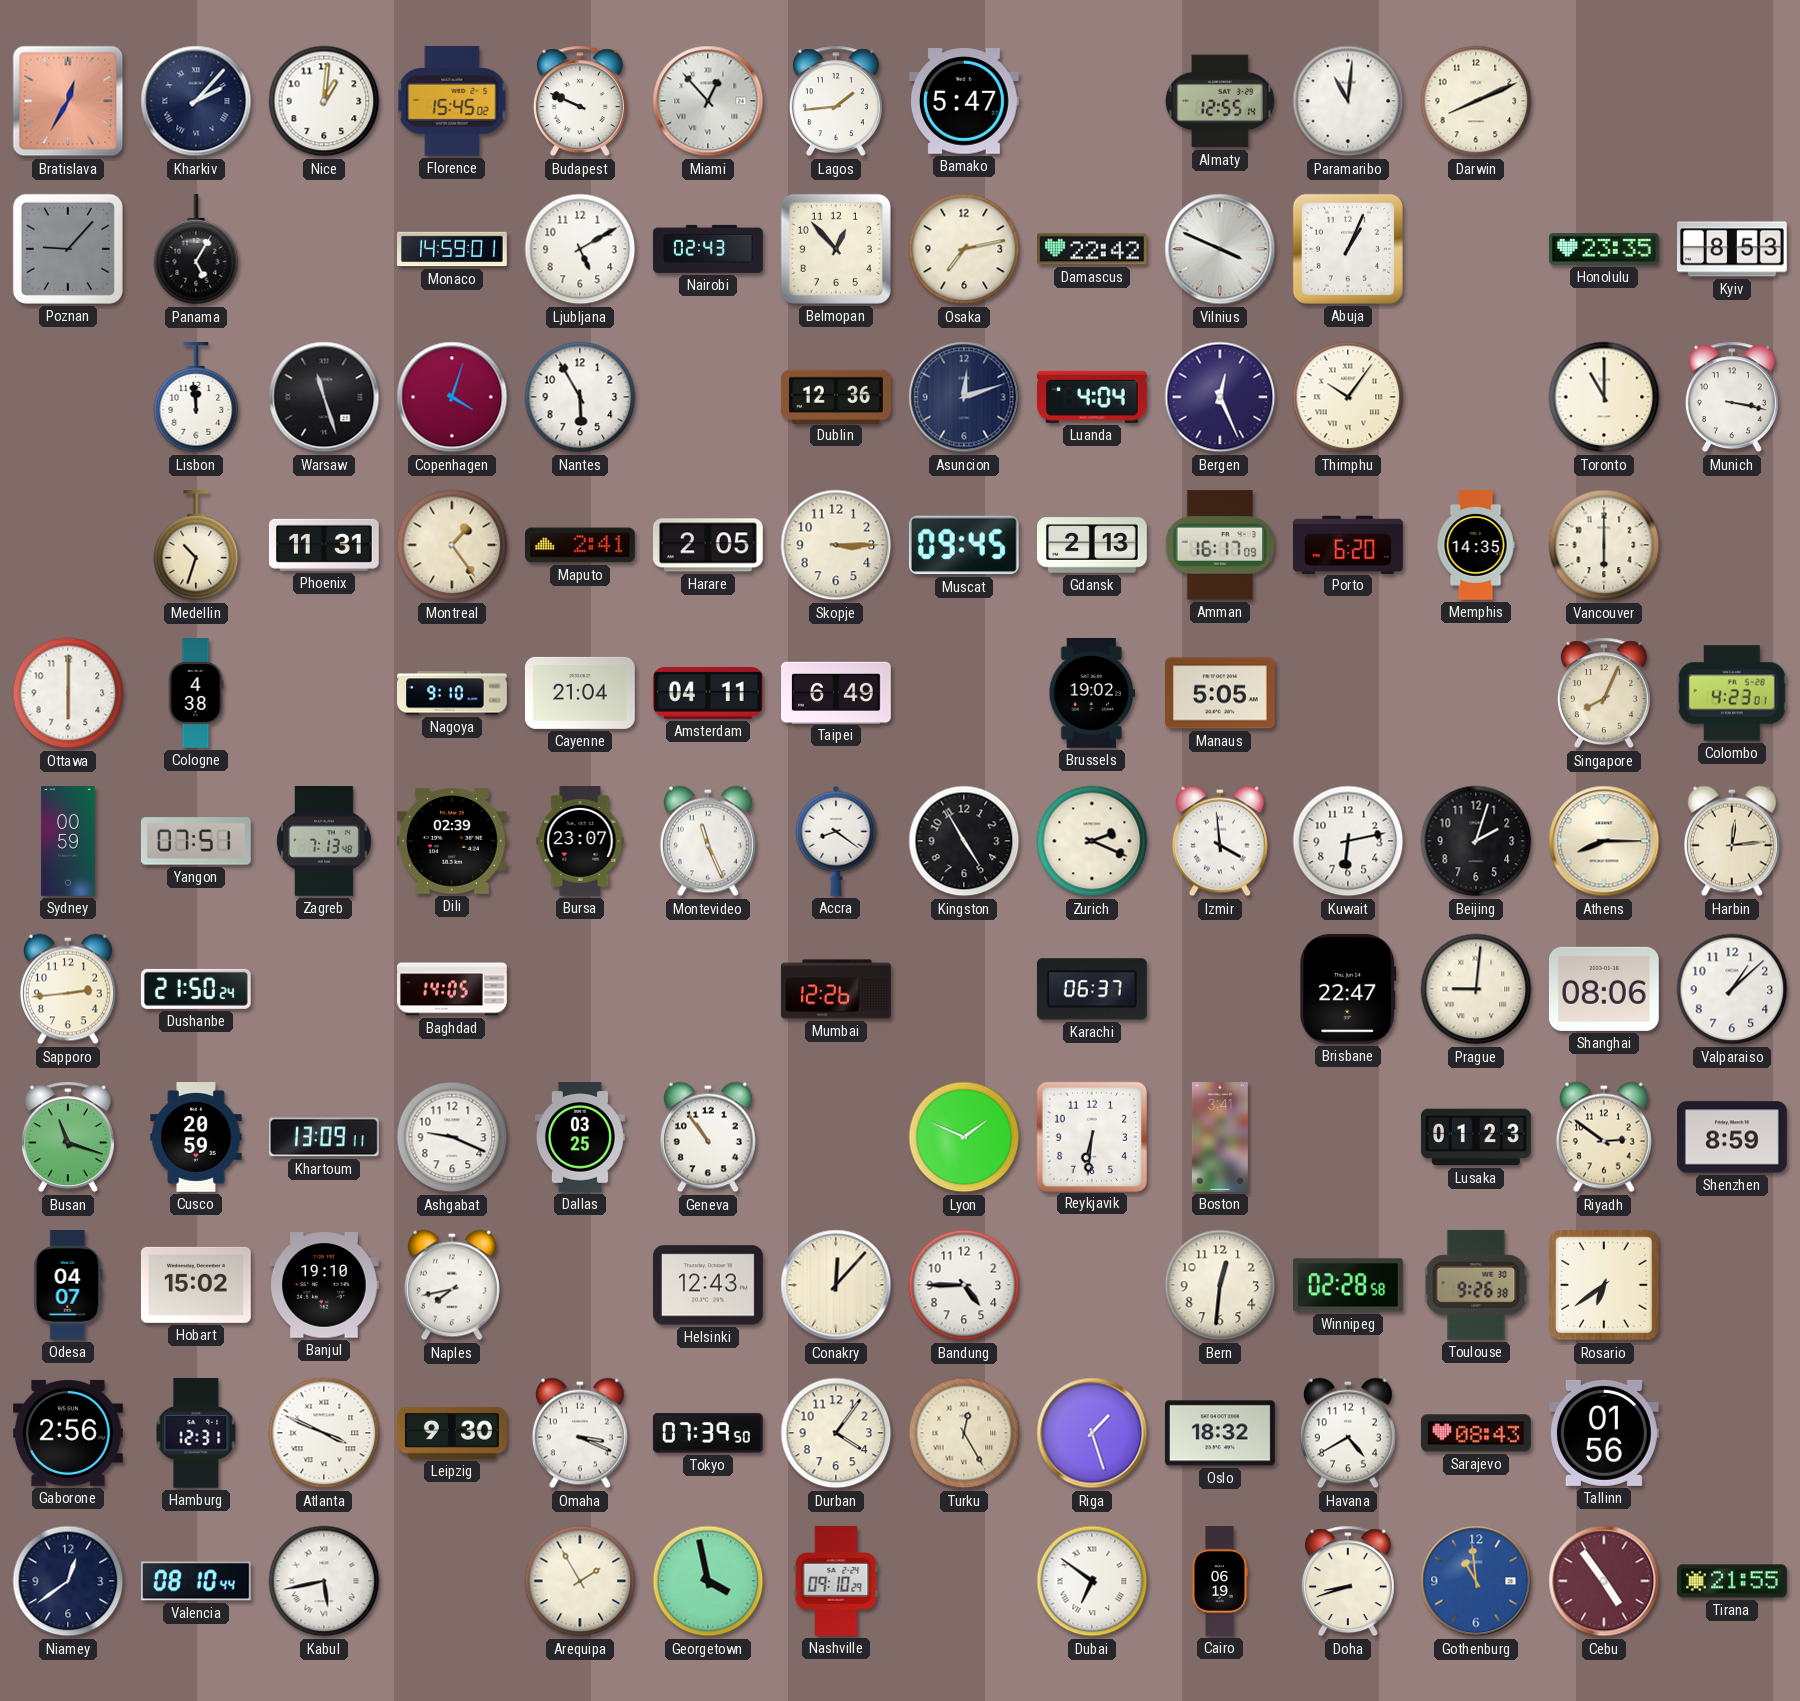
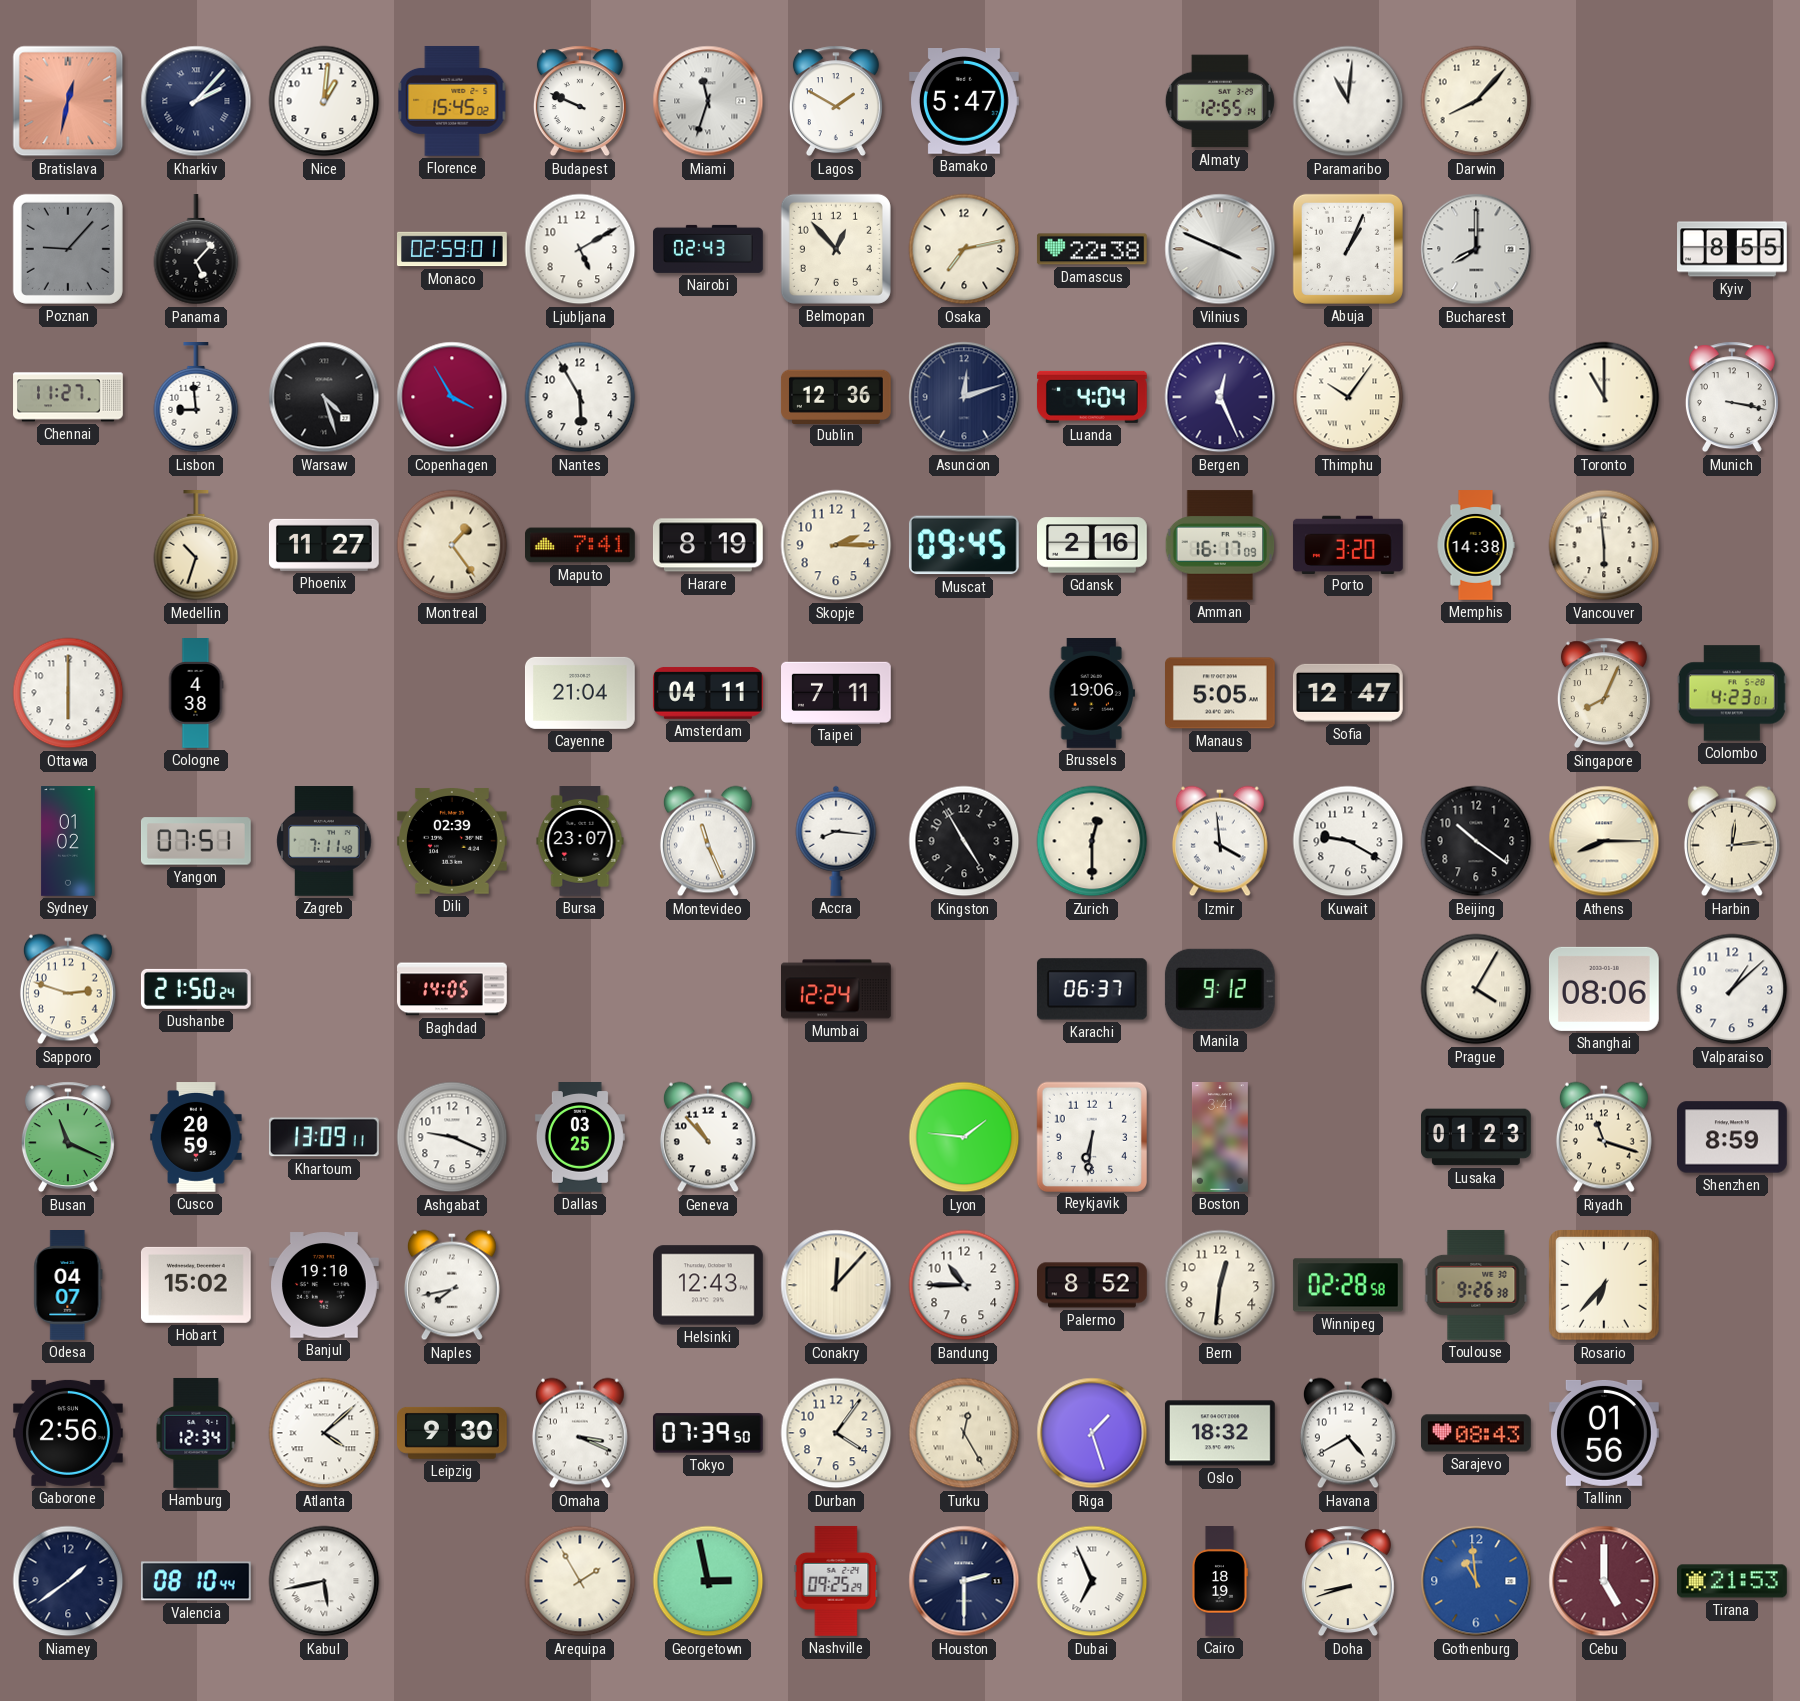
Bratislava: 12:35 -> 12:32
Miami: 12:53 -> 11:33
Lagos: 1:44 -> 1:50
Darwin: 8:11 -> 8:07
Panama: 5:05 -> 5:07
Monaco: 14:59 -> 02:59
Damascus: 22:42 -> 22:38
Bucharest: none -> 8:00
Honolulu: 23:35 -> none
Kyiv: 8:53 -> 8:55
Chennai: none -> 11:27
Lisbon: 11:59 -> 8:59
Warsaw: 11:27 -> 4:27
Copenhagen: 4:03 -> 3:55
Phoenix: 11:31 -> 11:27
Maputo: 2:41 -> 7:41
Harare: 2:05 -> 8:19
Skopje: 3:15 -> 2:15
Gdansk: 2:13 -> 2:16
Porto: 6:20 -> 3:20
Memphis: 14:35 -> 14:38
Vancouver: 6:00 -> 5:59
Nagoya: 9:10 -> none
Taipei: 6:49 -> 7:11
Brussels: 19:02 -> 19:06
Sofia: none -> 12:47
Sydney: 00:59 -> 01:02
Zagreb: 7:13 -> 7:11
Accra: 8:21 -> 8:16
Zurich: 2:19 -> 12:30
Kuwait: 6:13 -> 9:20
Beijing: 2:03 -> 10:21
Sapporo: 2:44 -> 2:48
Mumbai: 12:26 -> 12:24
Manila: none -> 9:12
Brisbane: 22:47 -> none
Prague: 9:01 -> 4:05
Busan: 11:18 -> 11:19
Geneva: 10:54 -> 10:53
Lyon: 1:49 -> 1:46
Riyadh: 2:51 -> 11:18
Bandung: 4:45 -> 10:45
Palermo: none -> 8:52
Rosario: 6:39 -> 6:37
Hamburg: 12:31 -> 12:34
Atlanta: 3:49 -> 4:08
Niamey: 12:39 -> 1:39
Georgetown: 3:58 -> 2:58
Nashville: 09:10 -> 09:25
Houston: none -> 2:30
Dubai: 6:51 -> 6:56
Cairo: 06:19 -> 18:19
Cebu: 4:54 -> 5:00
Tirana: 21:55 -> 21:53
